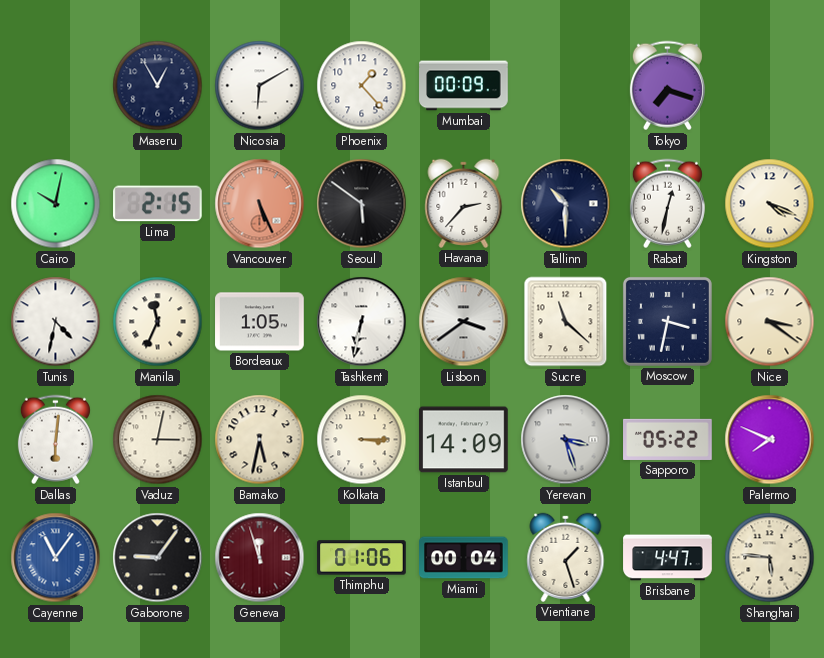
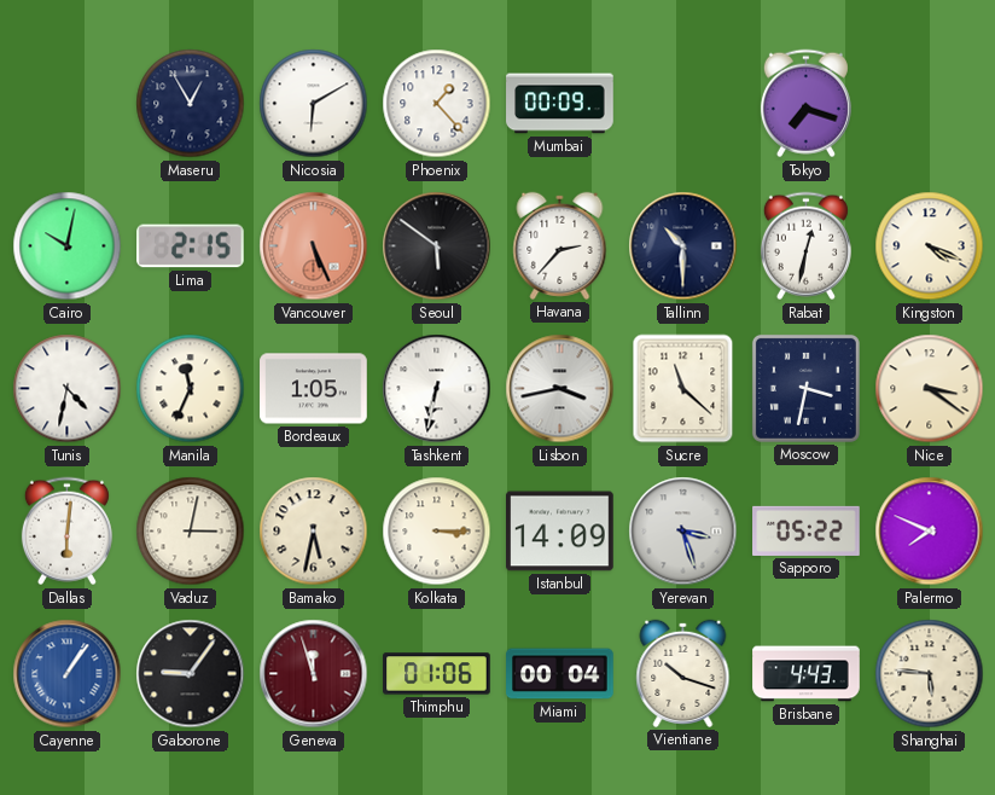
Lisbon: 3:39 -> 3:43
Cayenne: 11:06 -> 1:06
Vientiane: 1:27 -> 10:18
Brisbane: 4:47 -> 4:43
